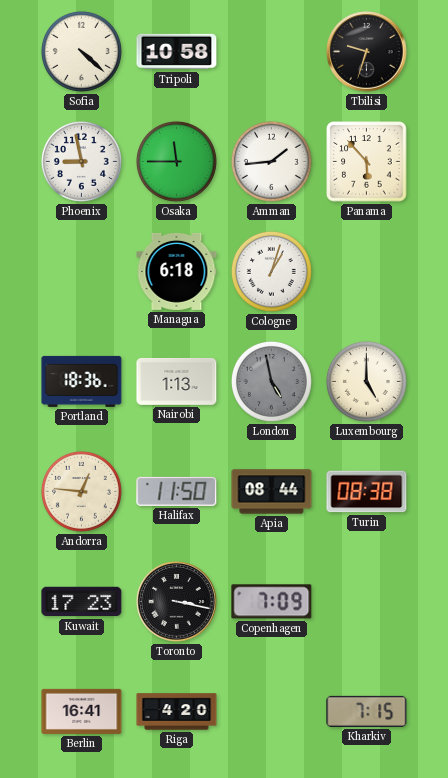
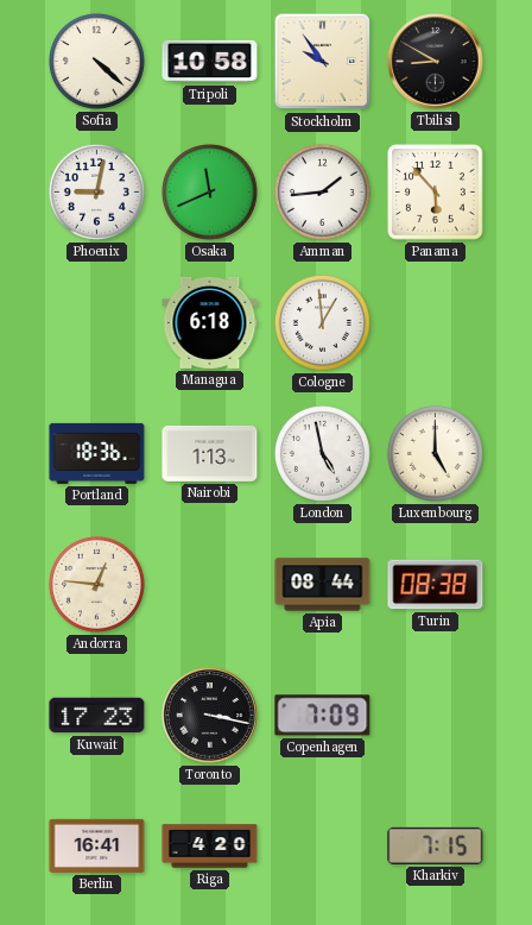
Stockholm: none -> 9:54
Tbilisi: 9:33 -> 8:50
Phoenix: 8:58 -> 9:02
Osaka: 11:45 -> 11:41
Cologne: 1:03 -> 12:59
London dial: grey -> white
Halifax: 11:50 -> none
